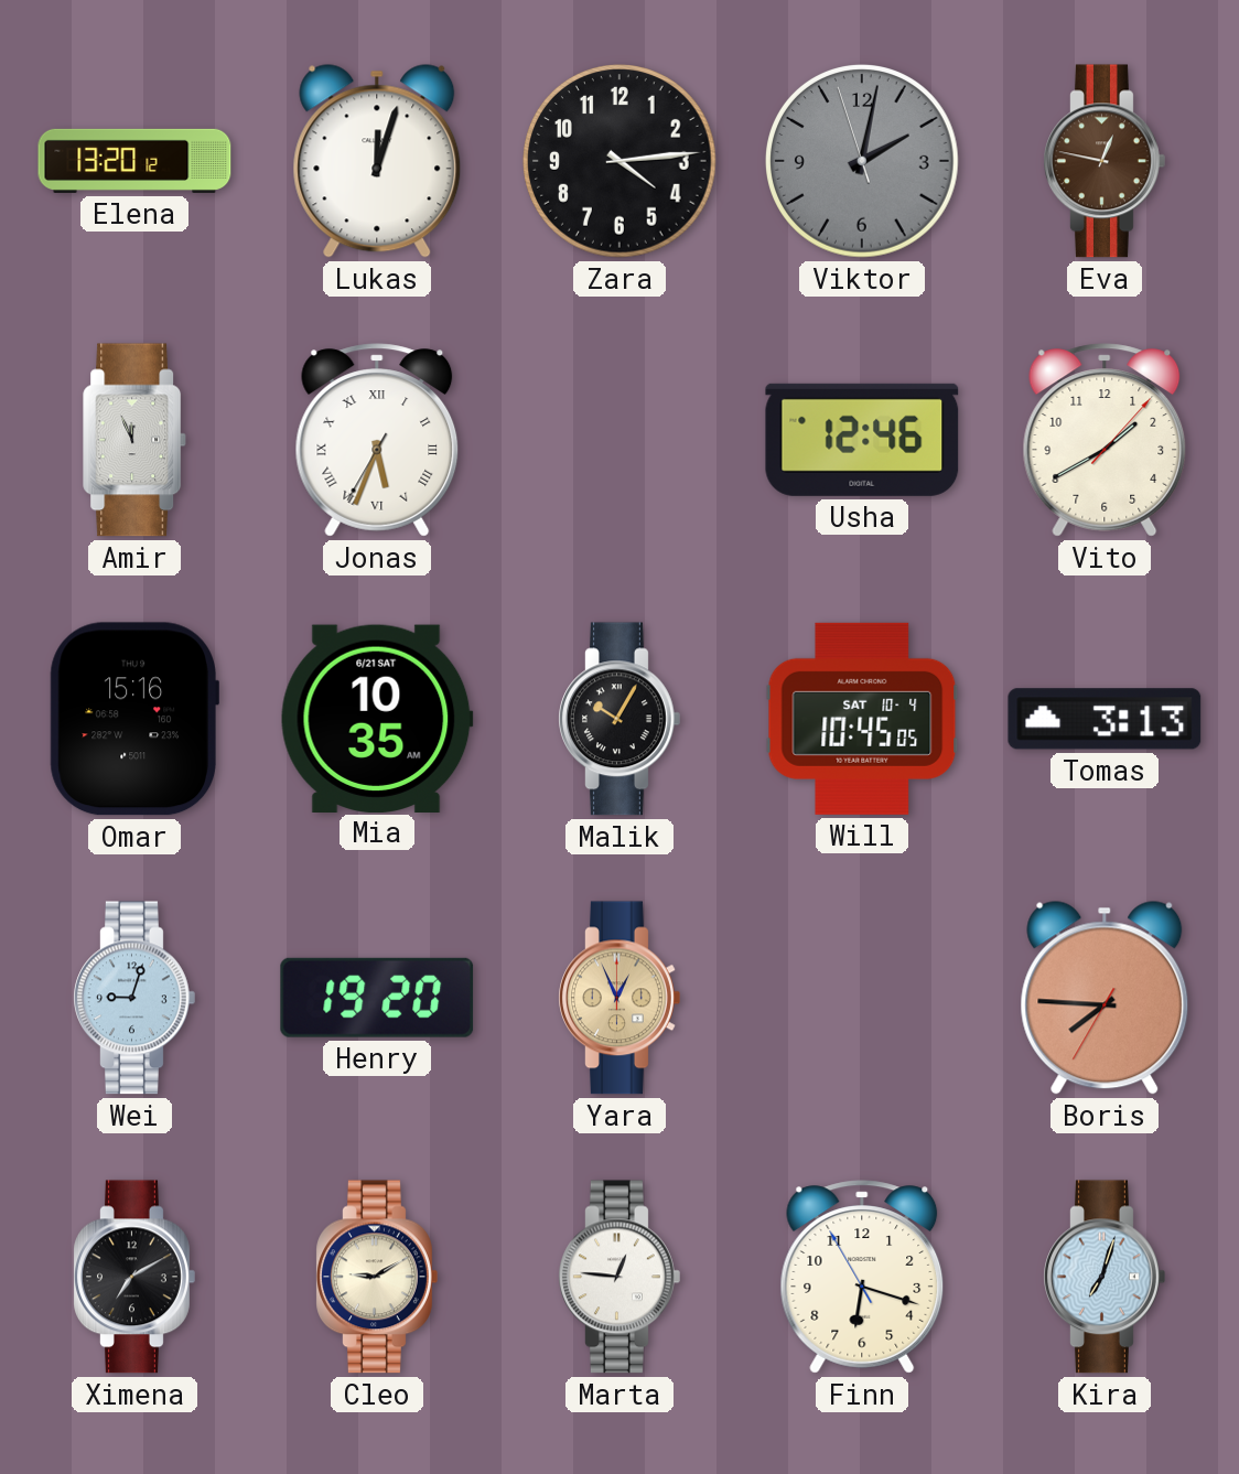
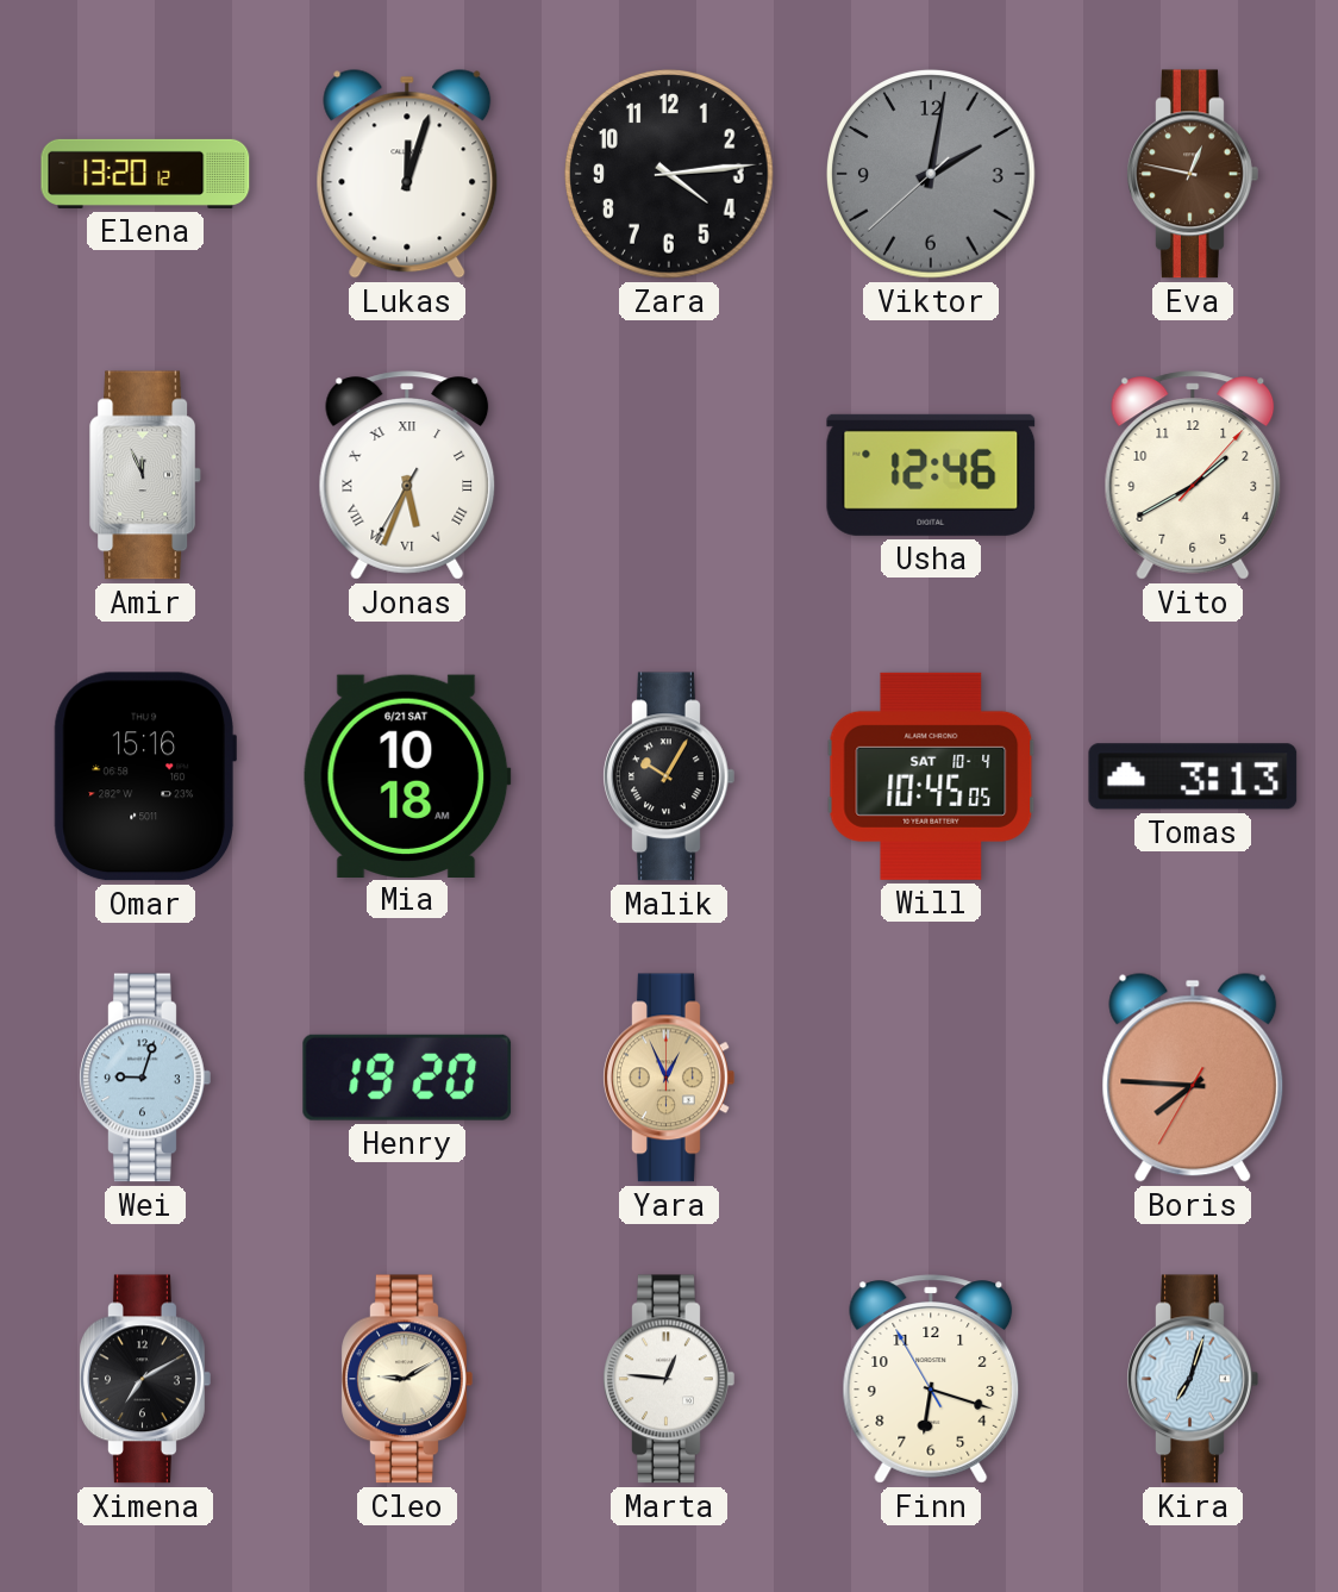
Viktor: 2:01:57 -> 2:01:38
Mia: 10:35 -> 10:18
